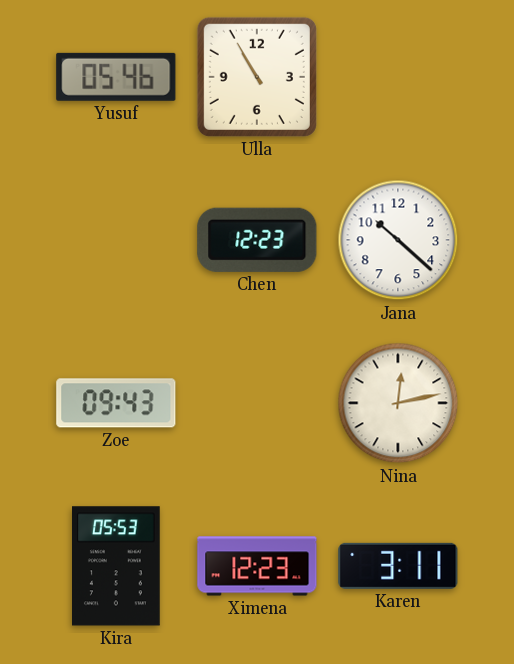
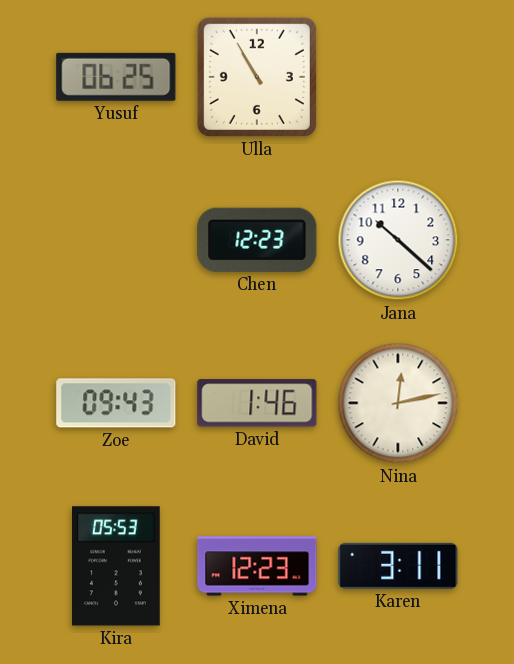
Yusuf: 05:46 -> 06:25
David: none -> 1:46
